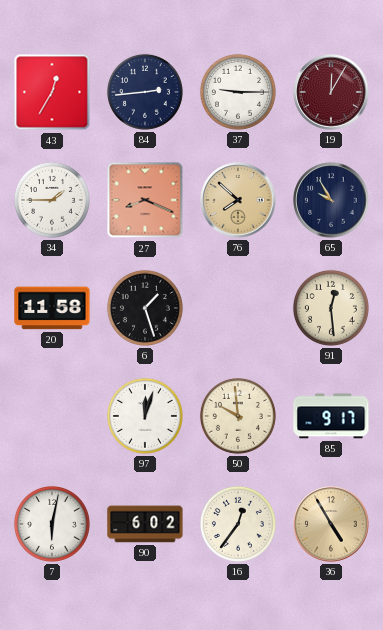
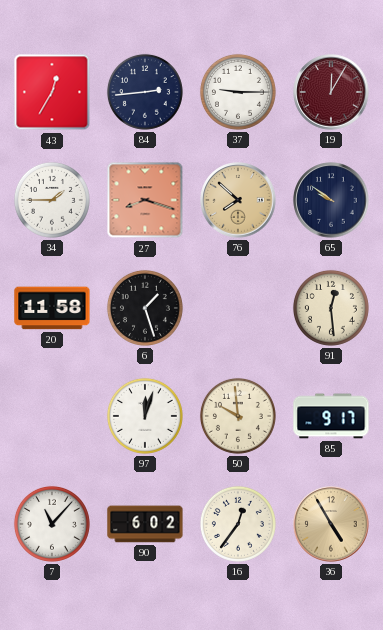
27: 8:19 -> 8:18
65: 9:55 -> 9:51
7: 6:02 -> 11:07
